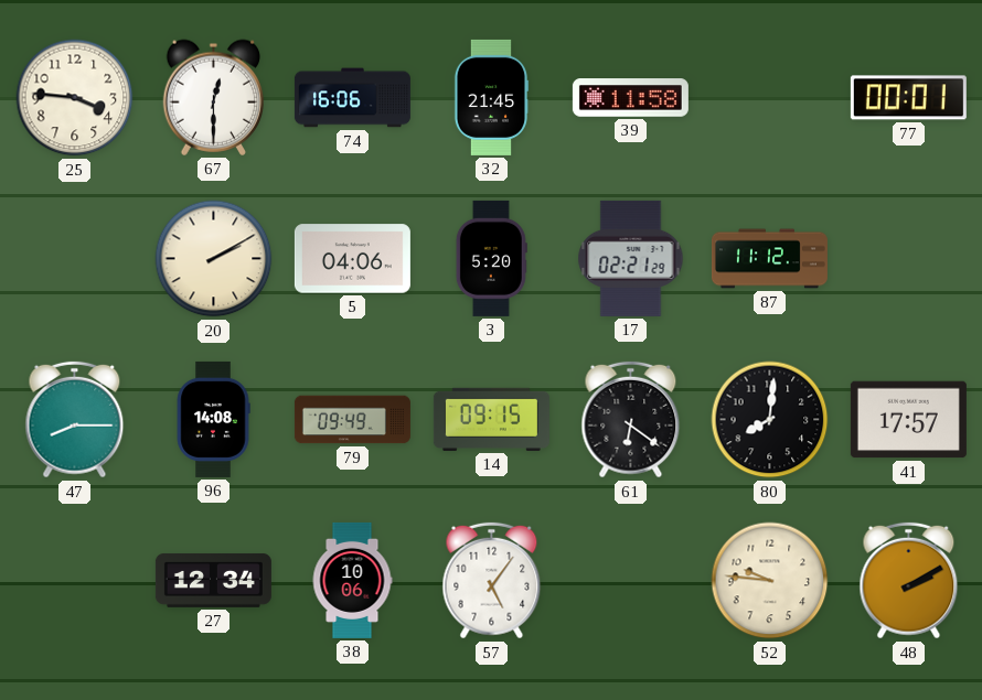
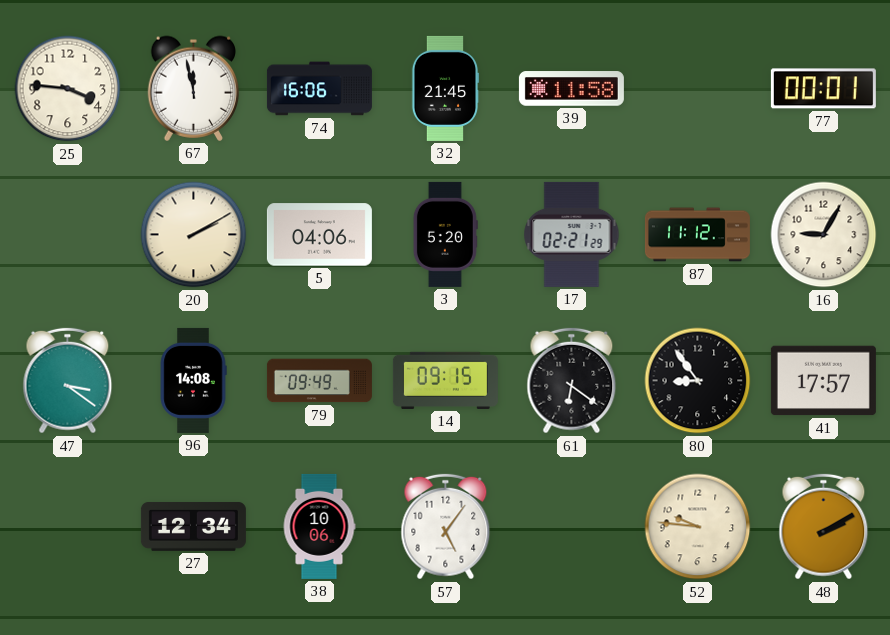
67: 12:30 -> 11:58
16: none -> 9:05
47: 8:15 -> 3:21
80: 8:01 -> 8:54
